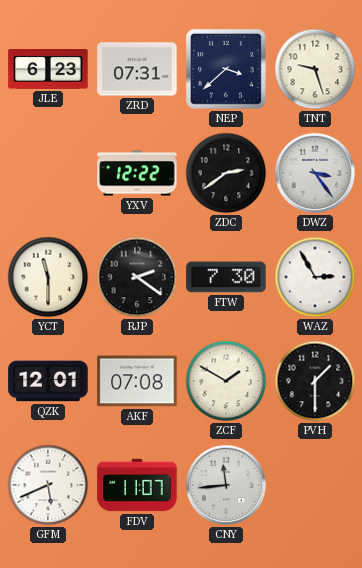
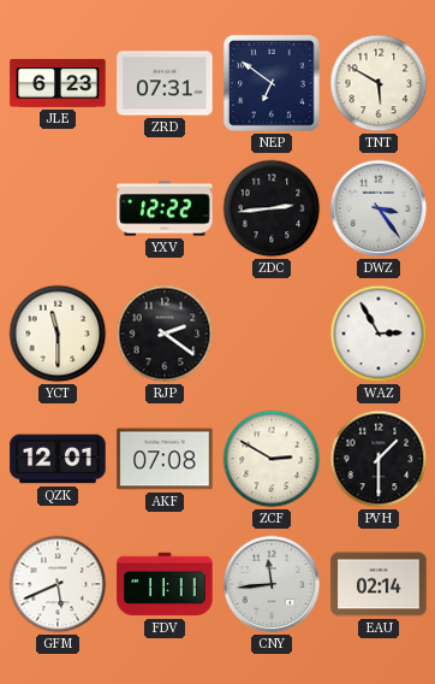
NEP: 3:38 -> 6:51
TNT: 9:27 -> 5:50
ZDC: 2:39 -> 2:44
FTW: 7:30 -> none
ZCF: 1:50 -> 2:50
FDV: 11:07 -> 11:11
EAU: none -> 02:14
